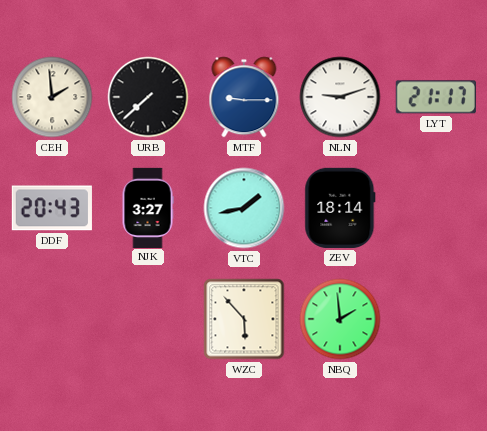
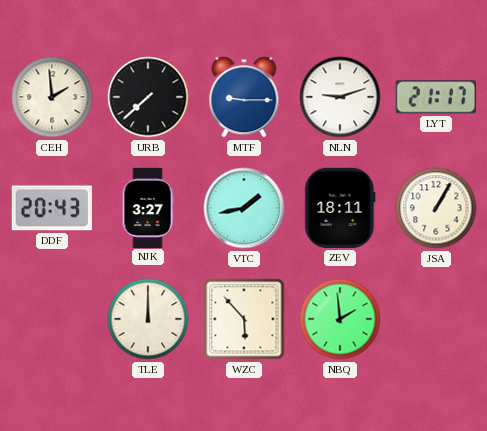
ZEV: 18:14 -> 18:11
JSA: none -> 1:05
TLE: none -> 12:00
